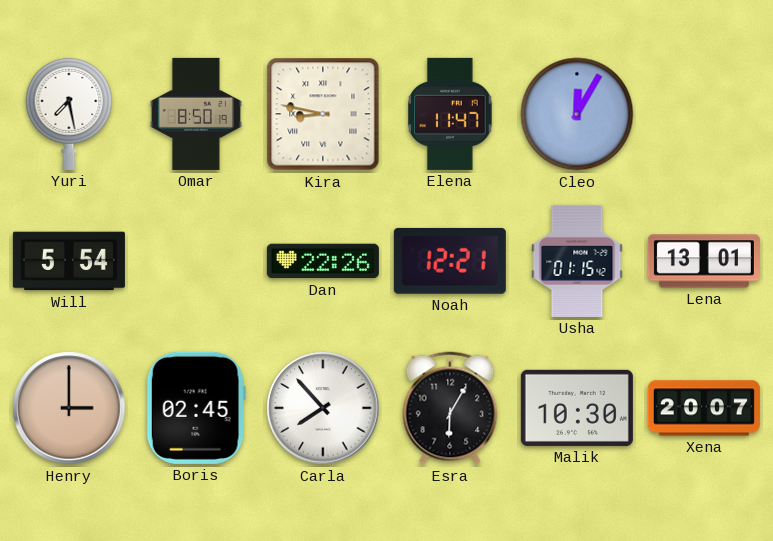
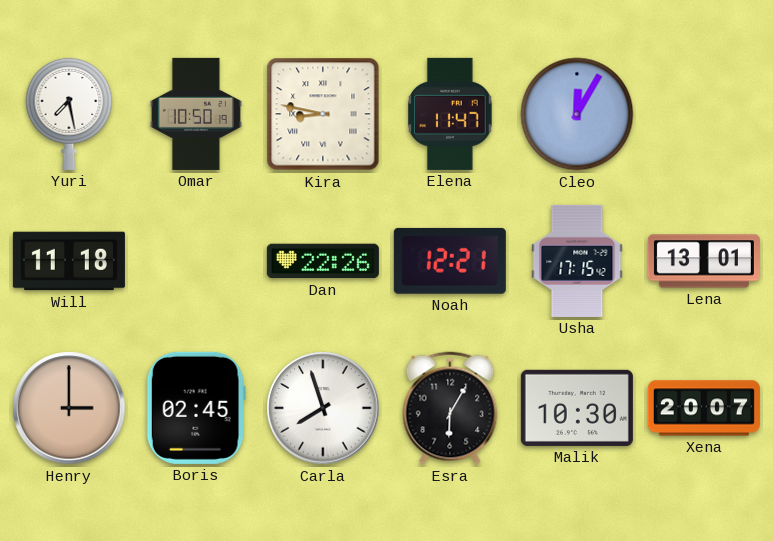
Omar: 8:50 -> 10:50
Will: 5:54 -> 11:18
Usha: 01:15 -> 17:15
Carla: 7:53 -> 7:57
